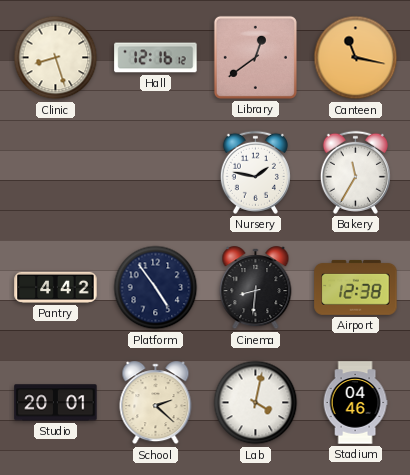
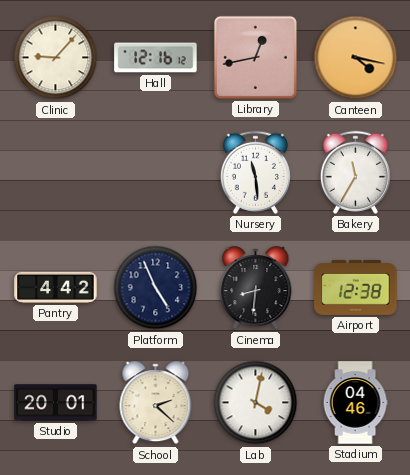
Clinic: 8:27 -> 9:07
Library: 12:39 -> 12:43
Canteen: 11:17 -> 4:17
Nursery: 1:47 -> 11:29
Platform: 4:54 -> 4:56
